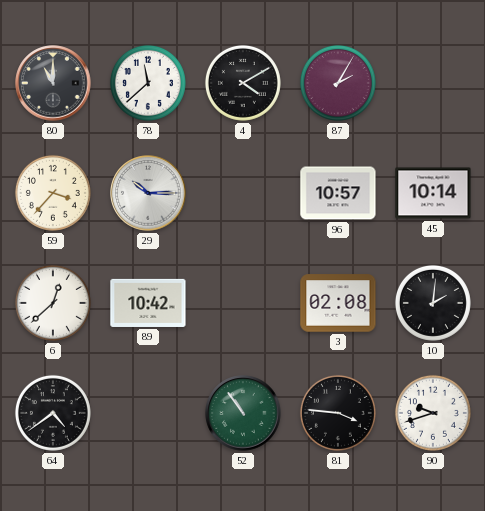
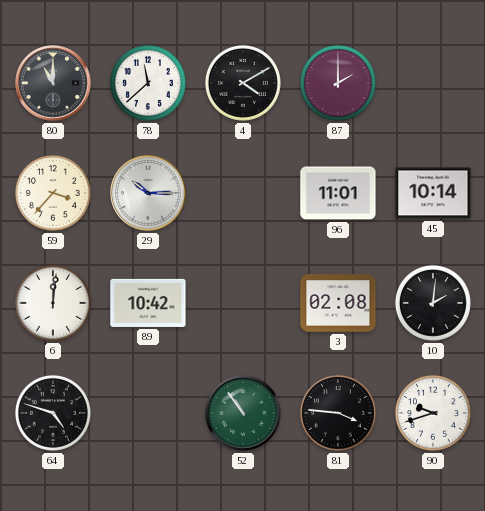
87: 2:05 -> 2:00
96: 10:57 -> 11:01
6: 12:38 -> 12:01
64: 4:39 -> 4:48
